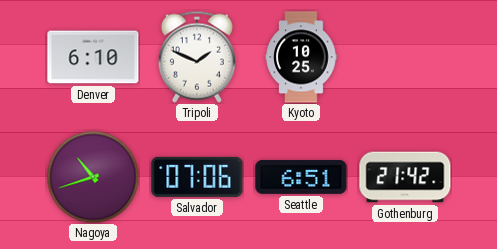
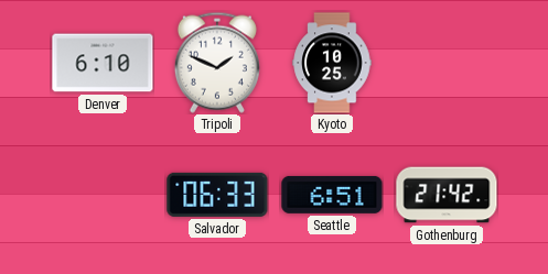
Nagoya: 10:42 -> none
Salvador: 07:06 -> 06:33
